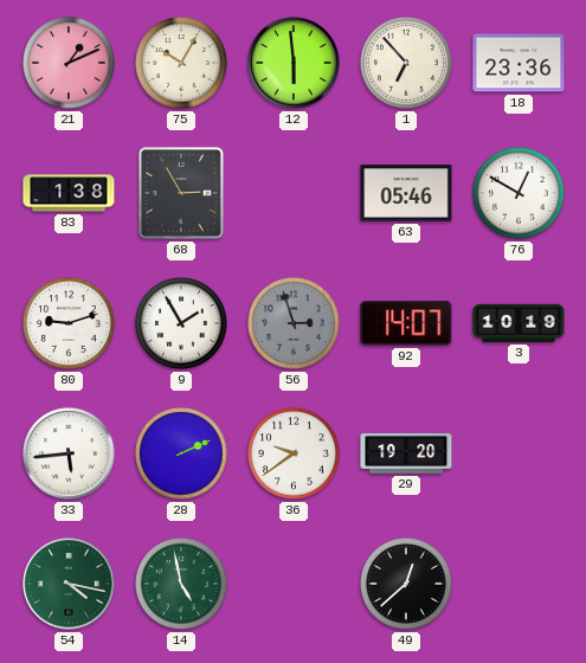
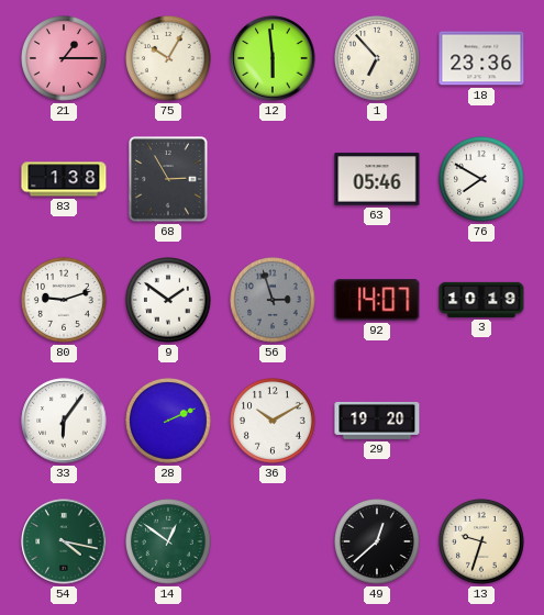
21: 1:11 -> 1:15
76: 12:50 -> 7:50
9: 1:55 -> 1:51
33: 5:44 -> 6:06
36: 9:39 -> 10:10
14: 4:58 -> 12:51
13: none -> 9:33
